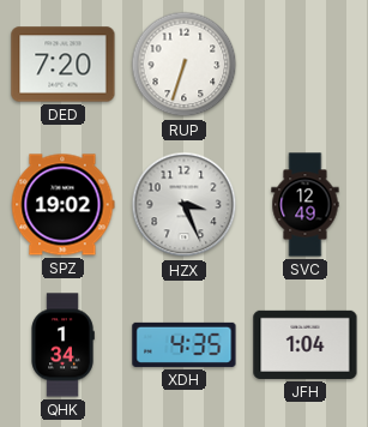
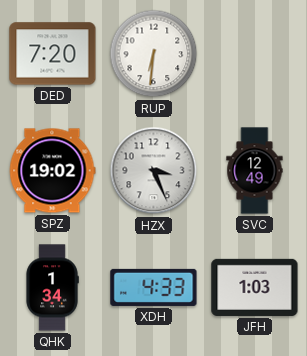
RUP: 6:33 -> 6:31
XDH: 4:35 -> 4:33
JFH: 1:04 -> 1:03
